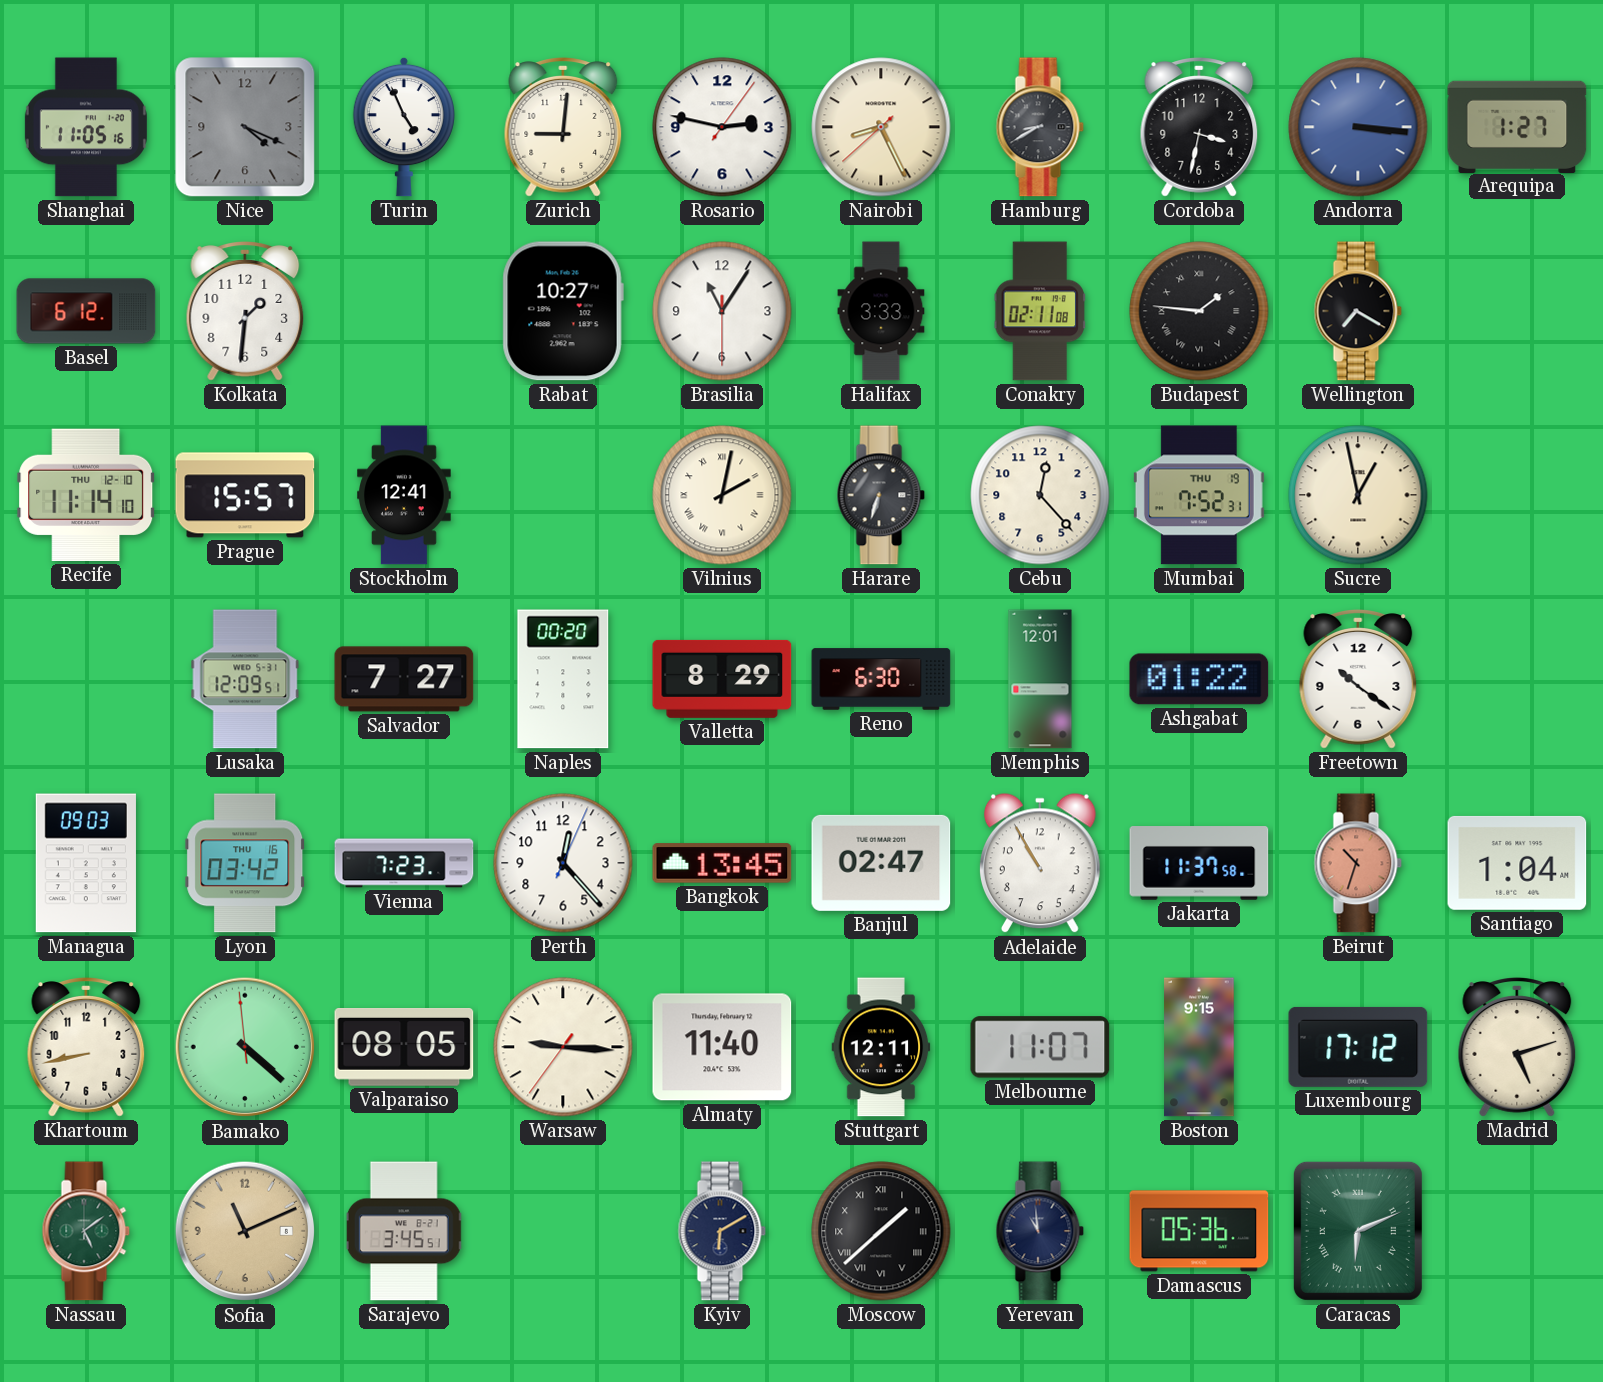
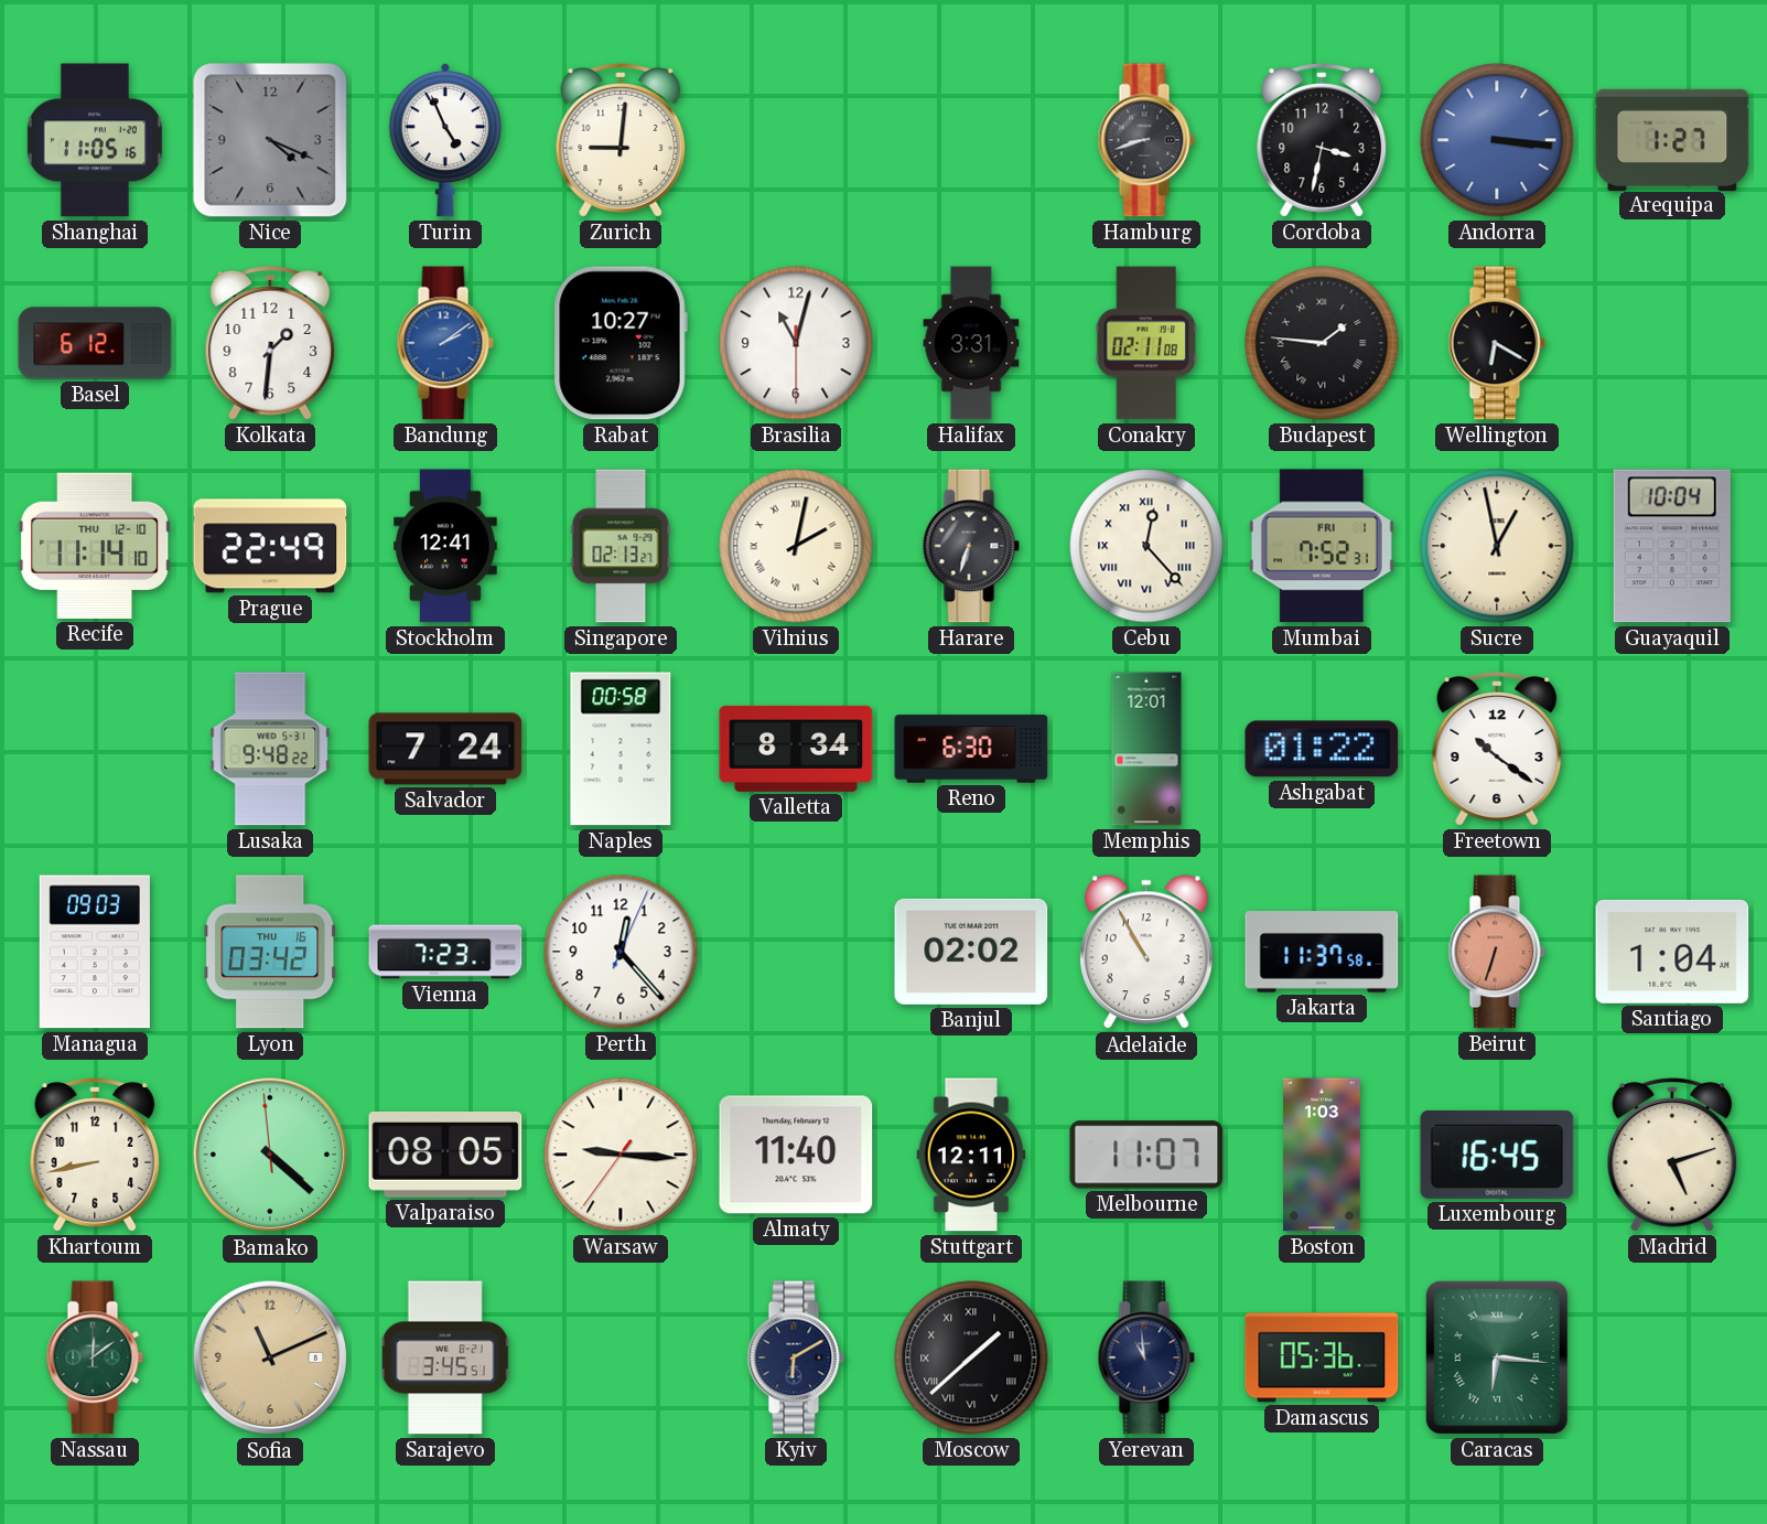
Rosario: 2:47 -> none
Nairobi: 8:25 -> none
Hamburg: 8:40 -> 8:42
Bandung: none -> 2:09
Brasilia: 11:05 -> 11:02
Halifax: 3:33 -> 3:31
Wellington: 7:20 -> 6:20
Prague: 15:57 -> 22:49
Singapore: none -> 02:13
Cebu numerals: Arabic -> Roman
Mumbai date: THU 19 -> FRI 1
Guayaquil: none -> 10:04
Lusaka: 12:09 -> 9:48
Salvador: 7:27 -> 7:24
Naples: 00:20 -> 00:58
Valletta: 8:29 -> 8:34
Bangkok: 13:45 -> none
Banjul: 02:47 -> 02:02
Beirut: 10:33 -> 6:33
Boston: 9:15 -> 1:03
Luxembourg: 17:12 -> 16:45
Nassau: 5:09 -> 12:09
Caracas: 6:11 -> 6:16
